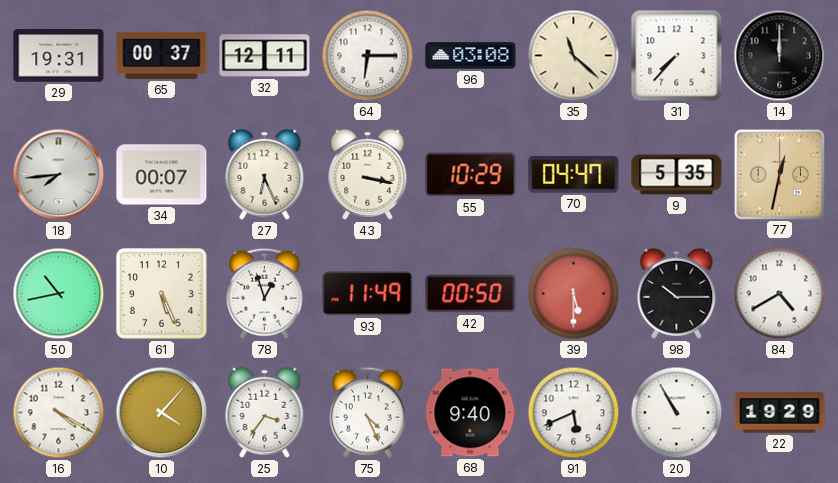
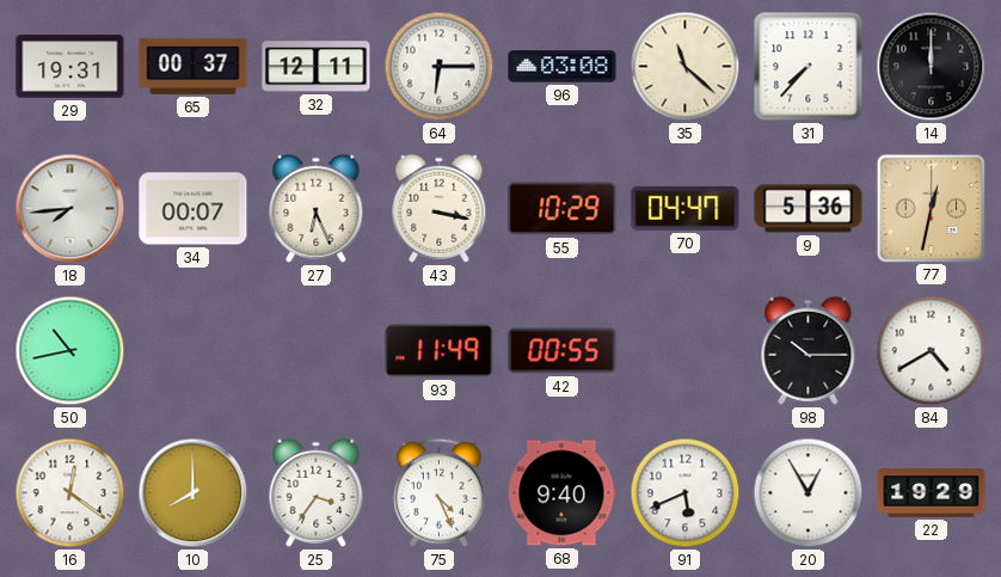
9: 5:35 -> 5:36
61: 5:26 -> none
78: 12:57 -> none
42: 00:50 -> 00:55
39: 5:30 -> none
16: 4:20 -> 12:21
10: 4:07 -> 8:00
20: 10:55 -> 12:55
